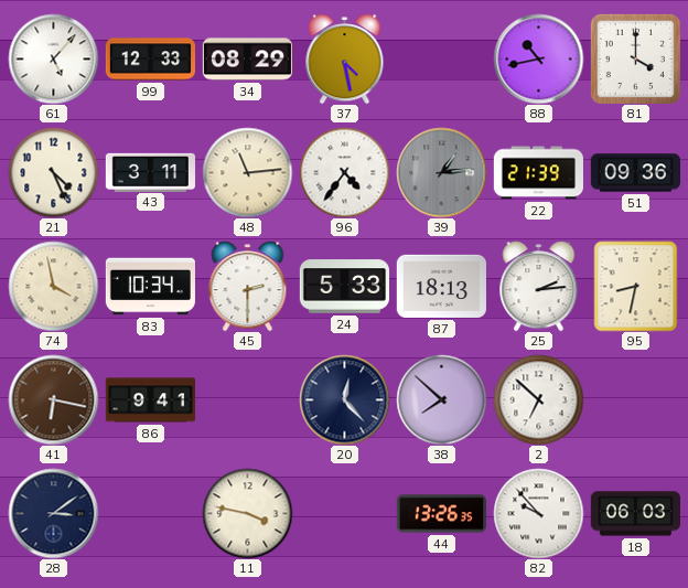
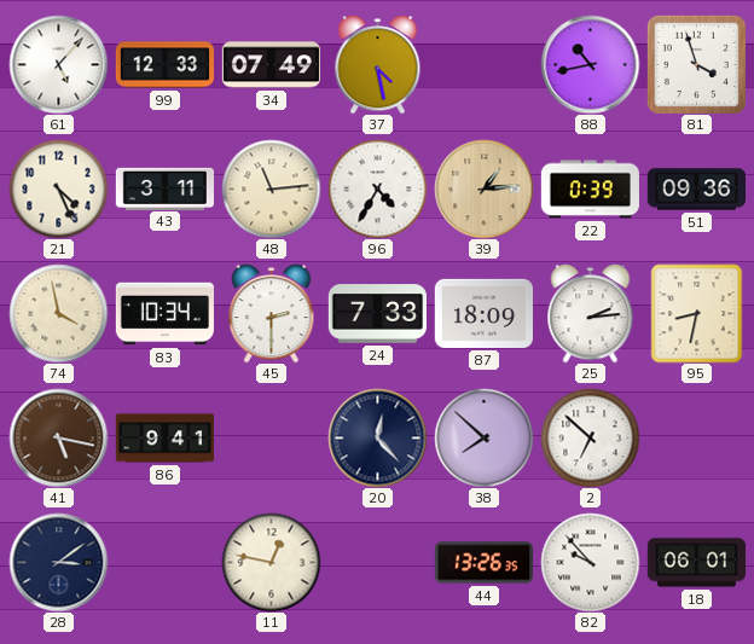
34: 08:29 -> 07:49
81: 4:00 -> 3:57
96: 4:36 -> 4:35
39 dial: grey -> champagne
22: 21:39 -> 0:39
24: 5:33 -> 7:33
87: 18:13 -> 18:09
41: 6:17 -> 5:17
11: 3:47 -> 12:47
18: 06:03 -> 06:01
